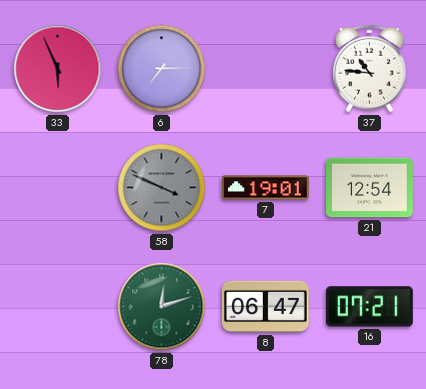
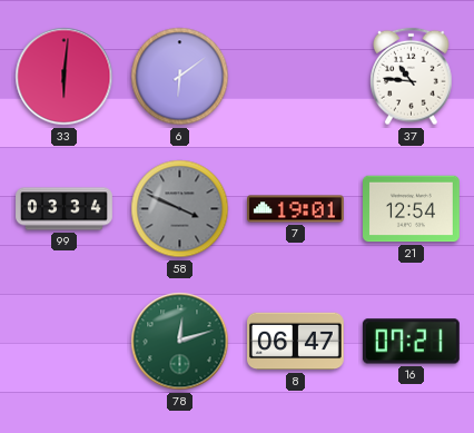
33: 5:56 -> 6:01
6: 7:15 -> 6:09
99: none -> 03:34
